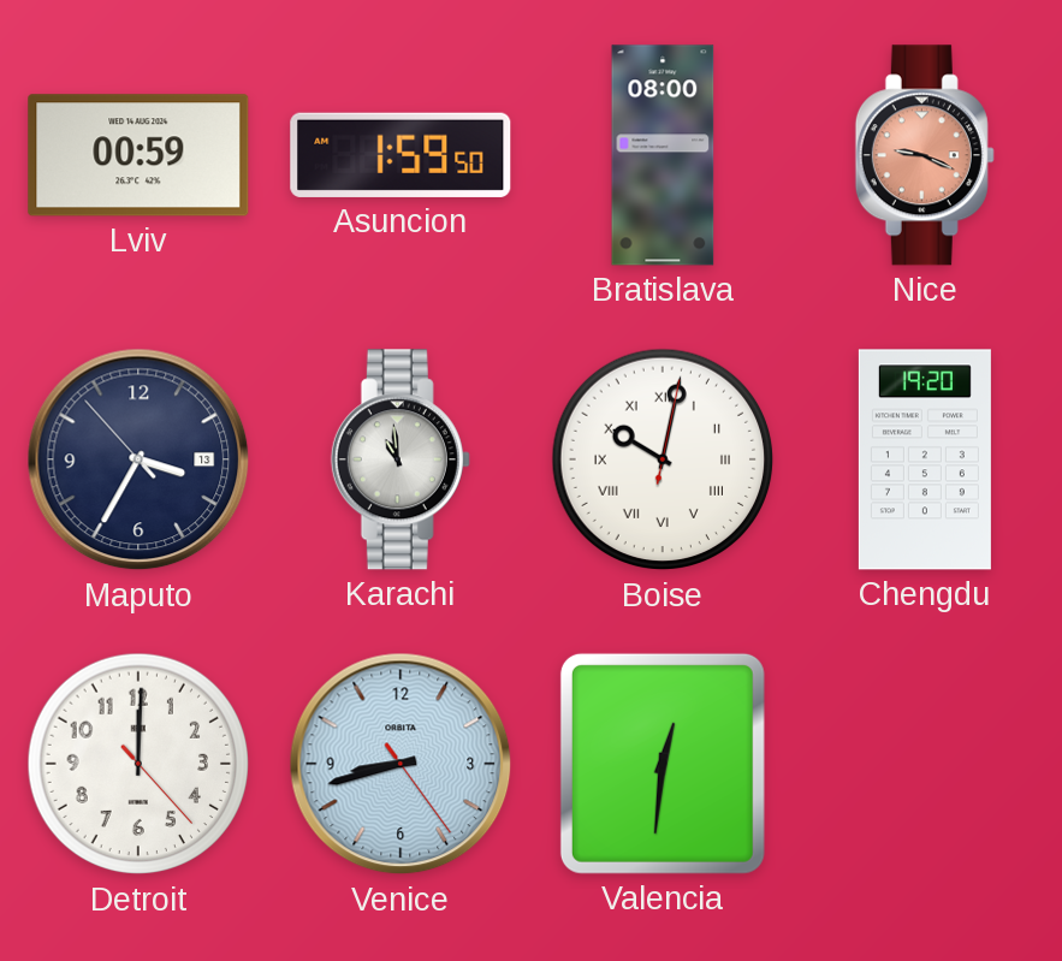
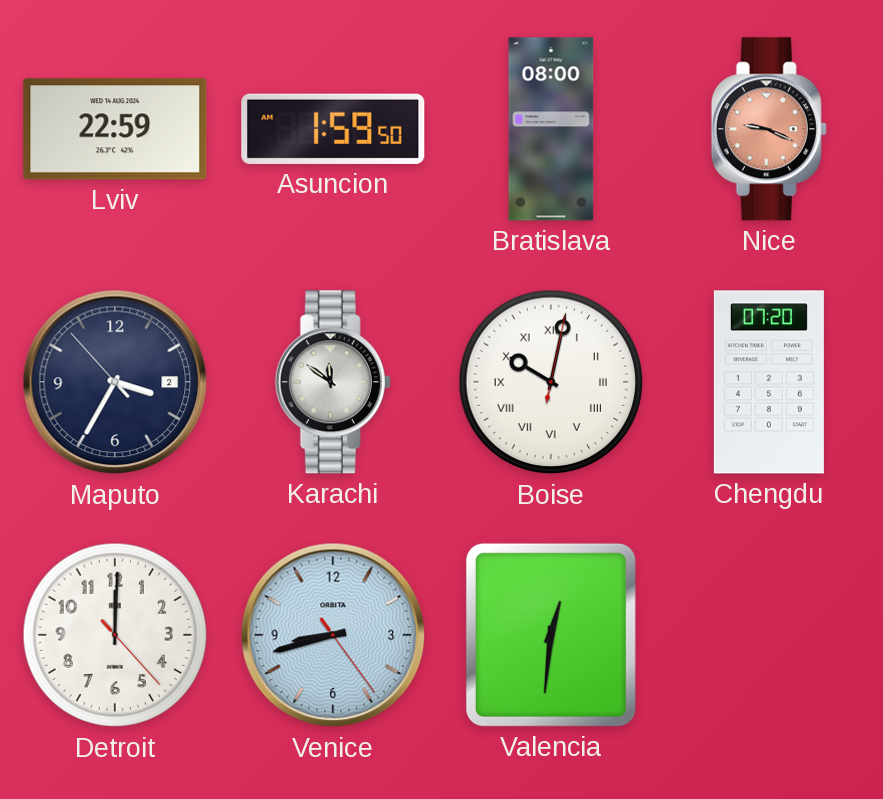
Lviv: 00:59 -> 22:59
Maputo date: 13 -> 2
Karachi: 10:59 -> 11:51
Chengdu: 19:20 -> 07:20
